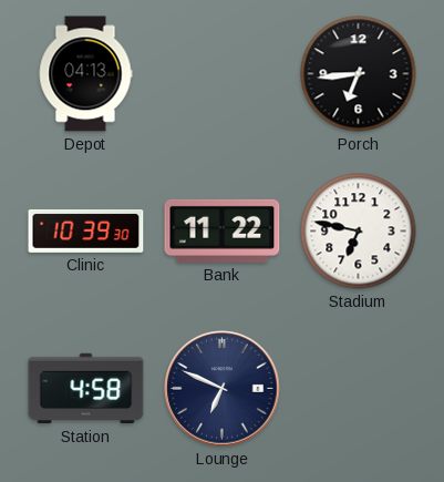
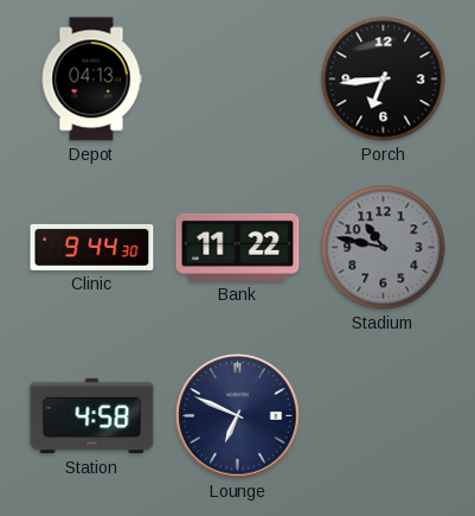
Clinic: 10:39 -> 9:44
Stadium: 6:47 -> 10:47
Stadium dial: white -> grey
